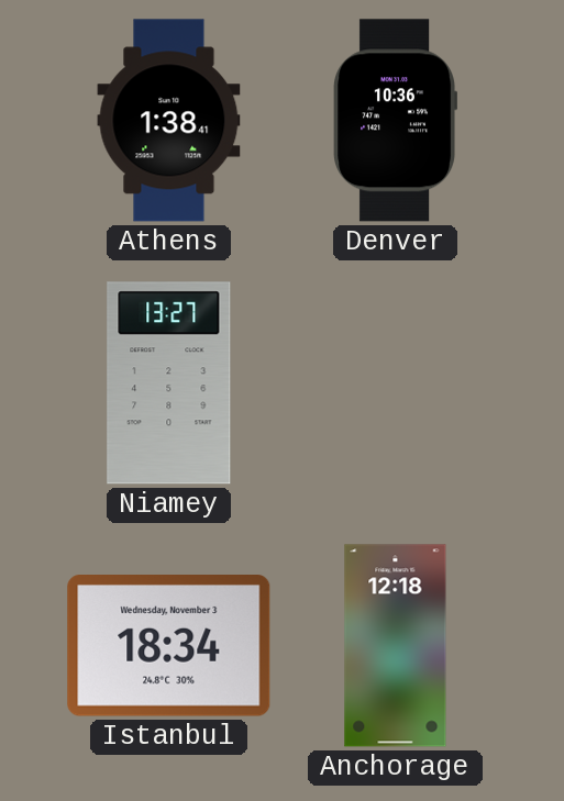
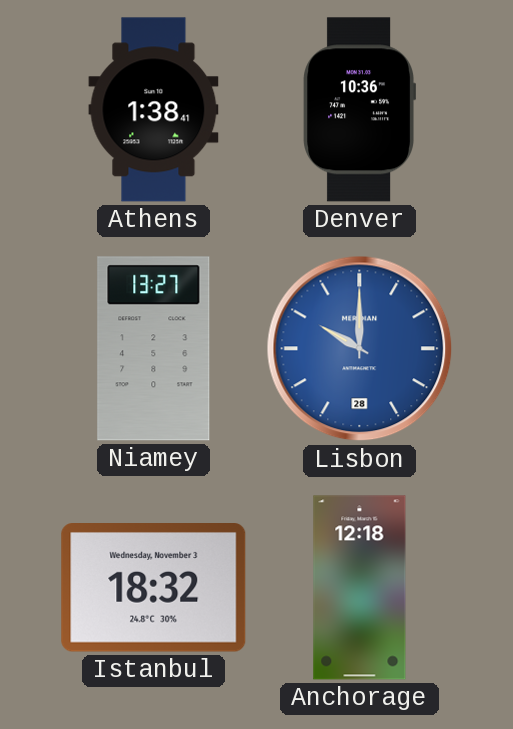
Lisbon: none -> 10:00
Istanbul: 18:34 -> 18:32
